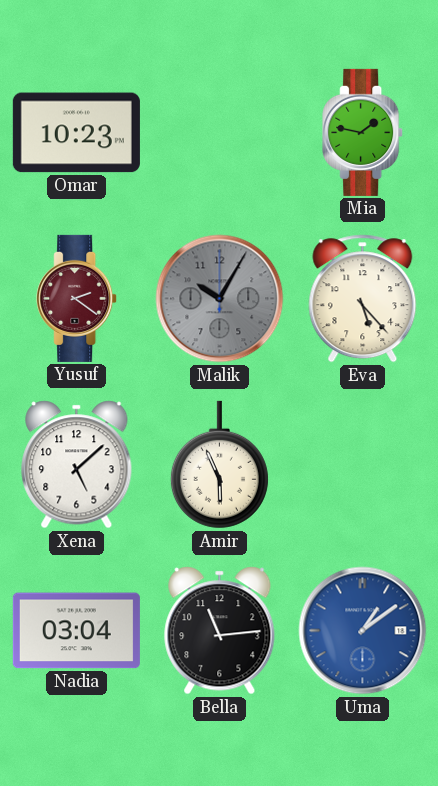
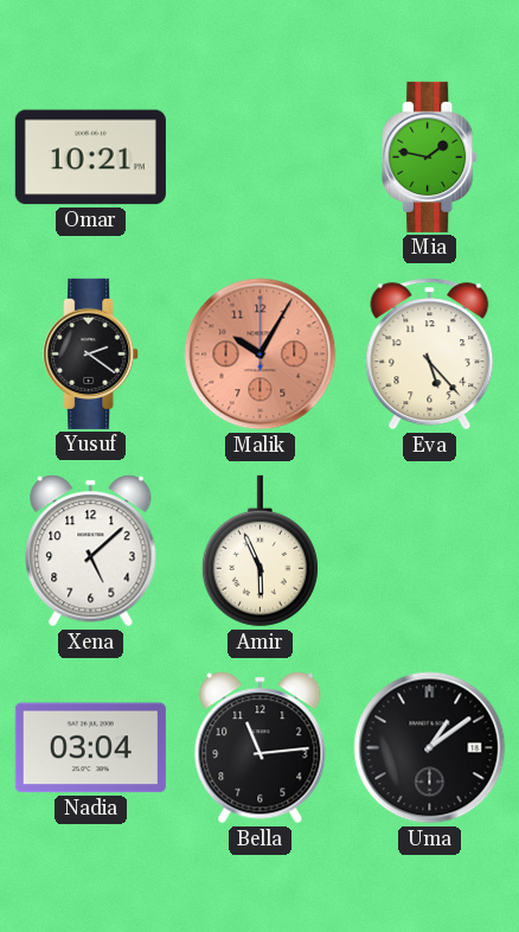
Omar: 10:23 -> 10:21
Yusuf dial: burgundy -> black
Malik dial: grey -> salmon
Uma dial: blue -> black
